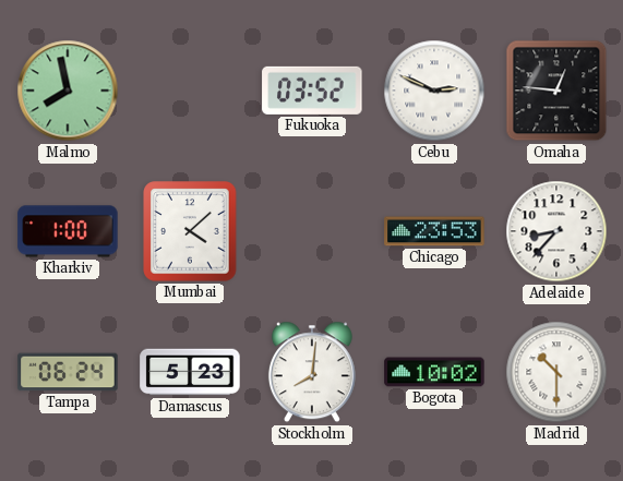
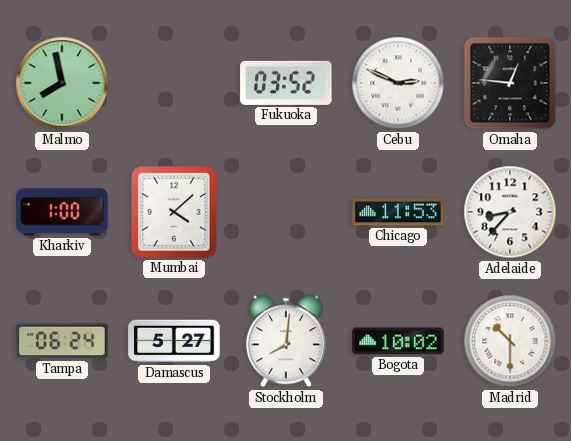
Chicago: 23:53 -> 11:53
Damascus: 5:23 -> 5:27
